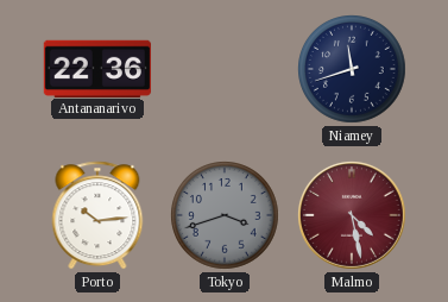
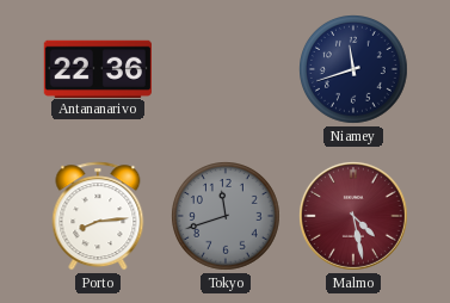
Porto: 10:14 -> 8:14
Tokyo: 3:42 -> 11:42
